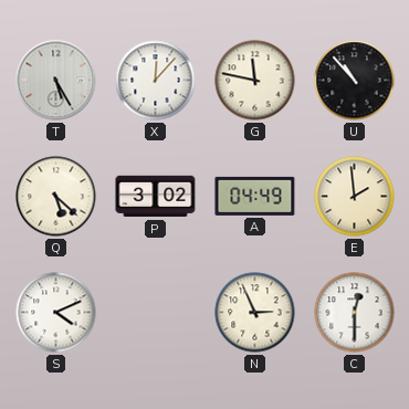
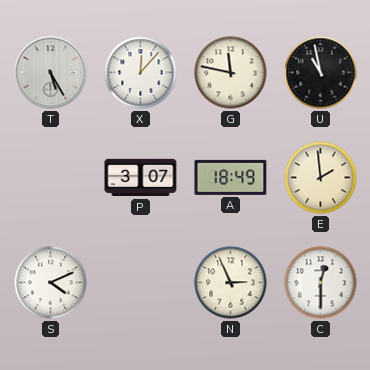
U: 10:53 -> 10:58
Q: 5:22 -> none
P: 3:02 -> 3:07
A: 04:49 -> 18:49
